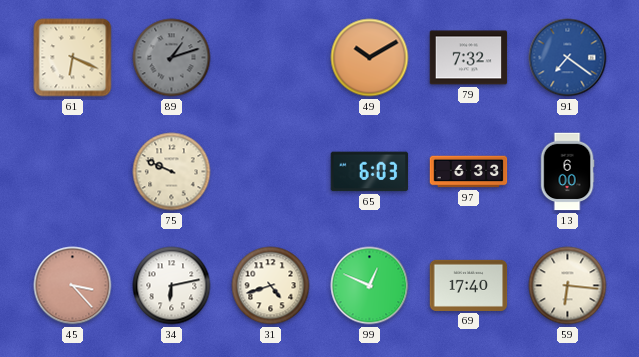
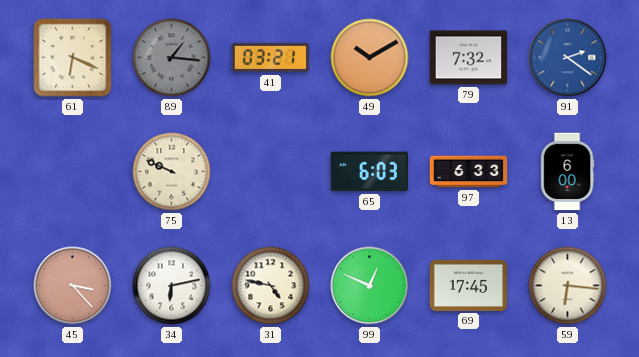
89: 1:12 -> 1:16
41: none -> 03:21
91: 7:21 -> 2:21
31: 4:42 -> 4:47
69: 17:40 -> 17:45
